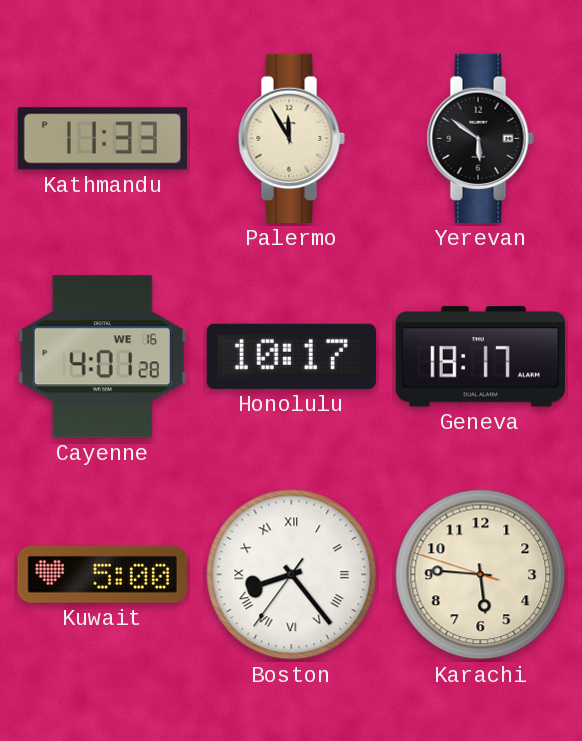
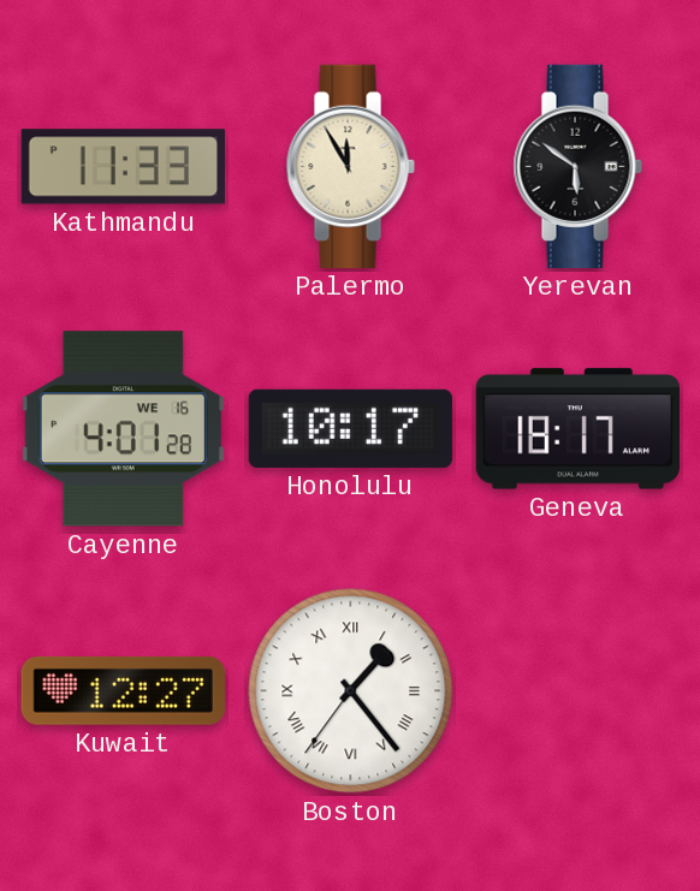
Kuwait: 5:00 -> 12:27
Boston: 8:23 -> 1:23
Karachi: 5:45 -> none
